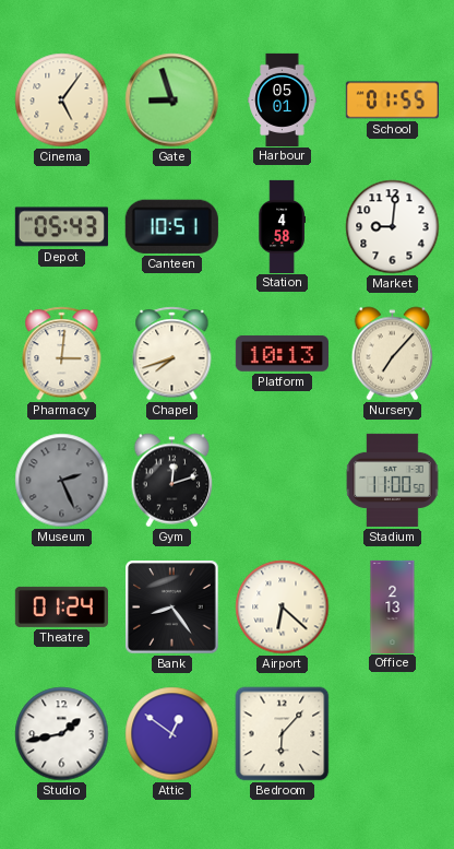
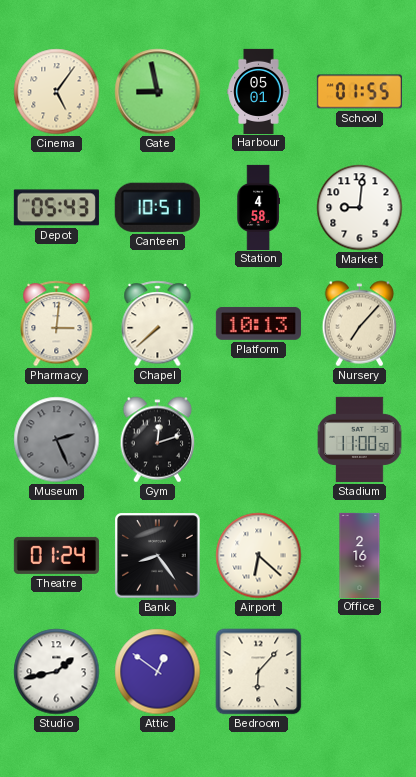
Gate: 8:57 -> 8:58
Chapel: 7:42 -> 7:38
Office: 2:13 -> 2:16
